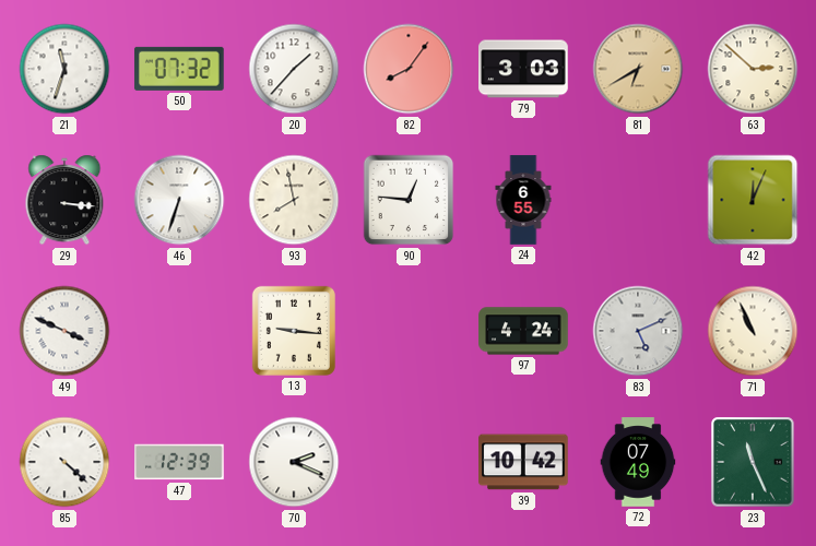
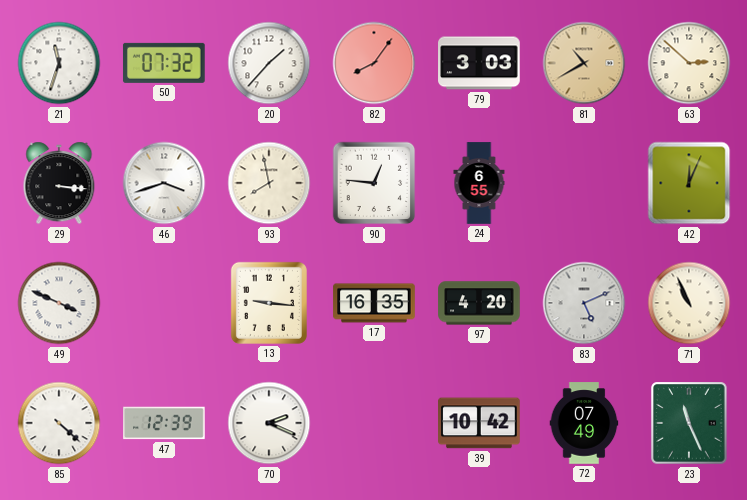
81: 6:40 -> 10:40
46: 6:33 -> 3:42
17: none -> 16:35
97: 4:24 -> 4:20
